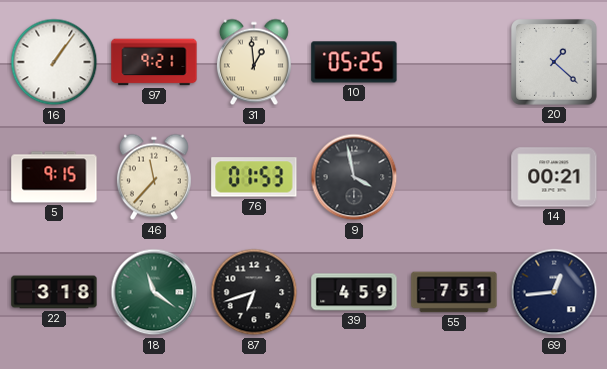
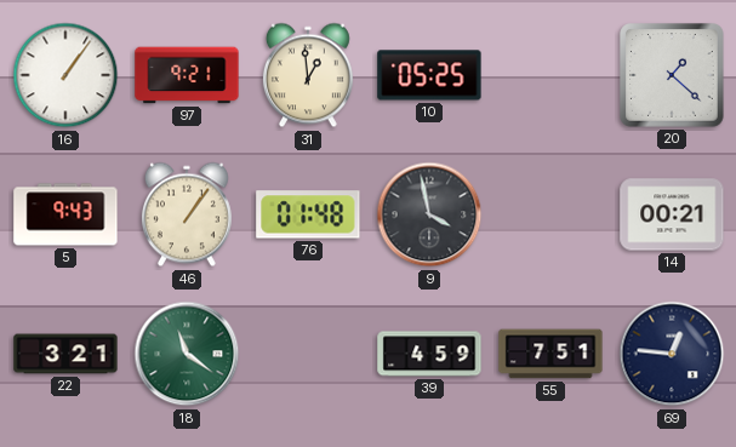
5: 9:15 -> 9:43
46: 11:37 -> 1:06
76: 01:53 -> 01:48
22: 3:18 -> 3:21
87: 6:42 -> none
69: 12:44 -> 12:46
